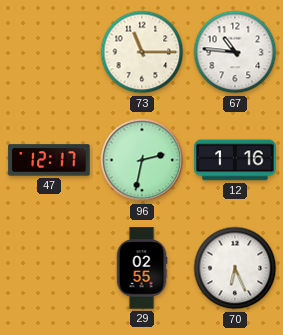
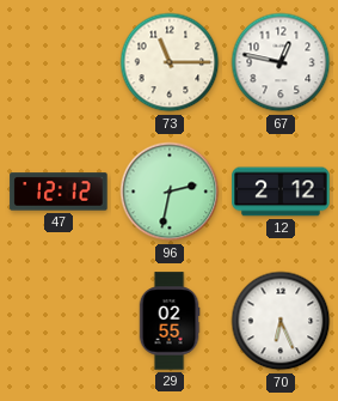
67: 10:46 -> 12:47
47: 12:17 -> 12:12
12: 1:16 -> 2:12
